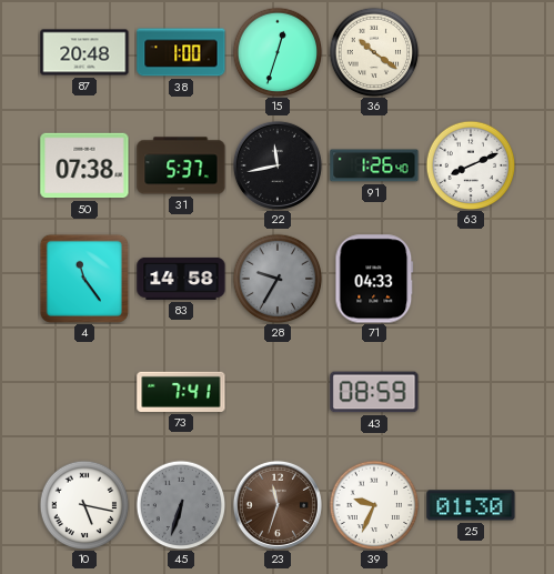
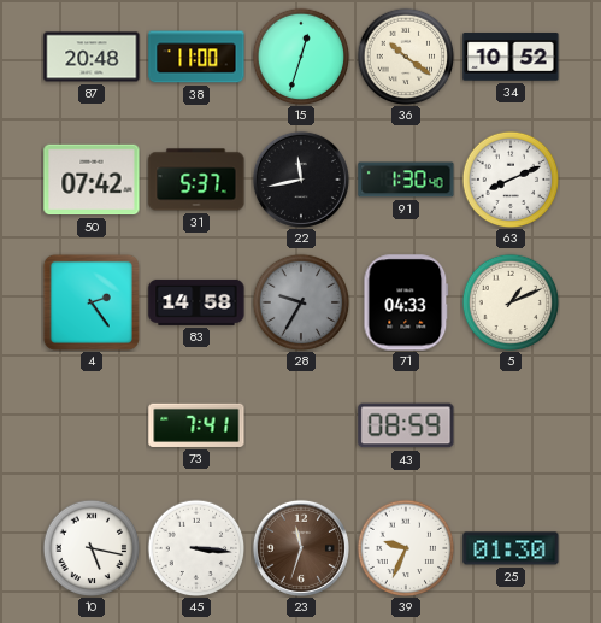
38: 1:00 -> 11:00
34: none -> 10:52
50: 07:38 -> 07:42
91: 1:26 -> 1:30
4: 11:24 -> 2:24
5: none -> 1:11
45: 6:33 -> 3:16
45 dial: grey -> white
